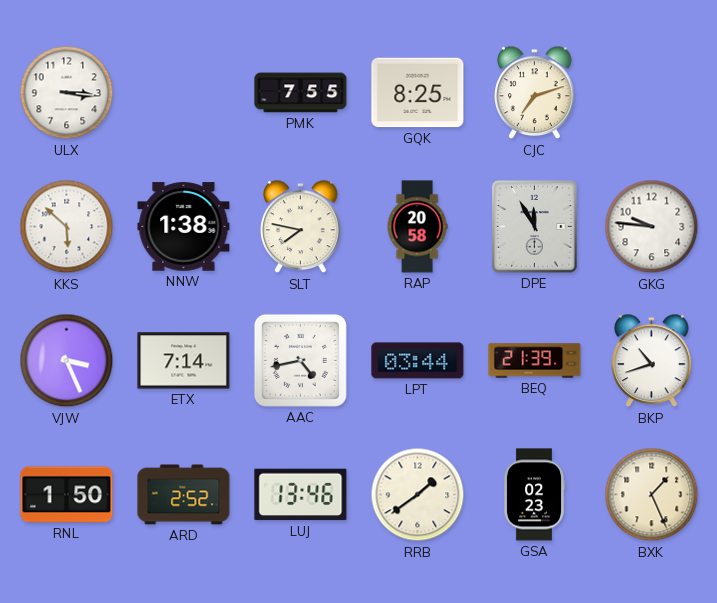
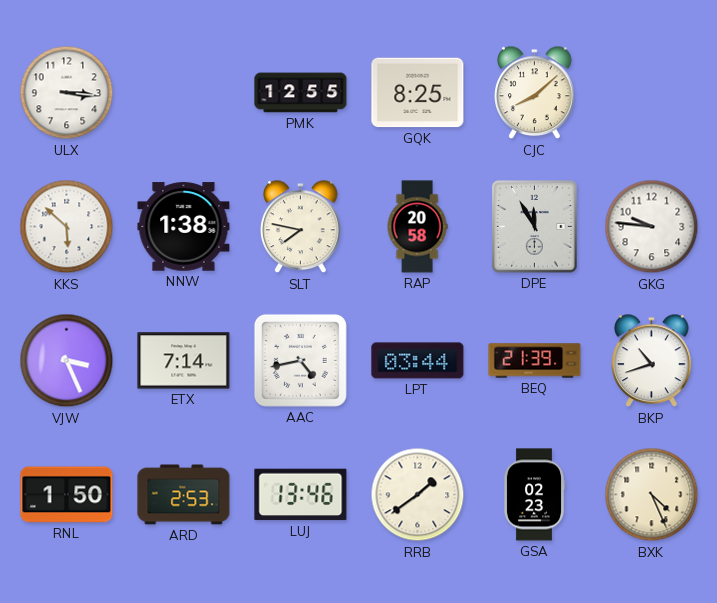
PMK: 7:55 -> 12:55
CJC: 7:12 -> 8:08
ARD: 2:52 -> 2:53
BXK: 1:26 -> 4:26
